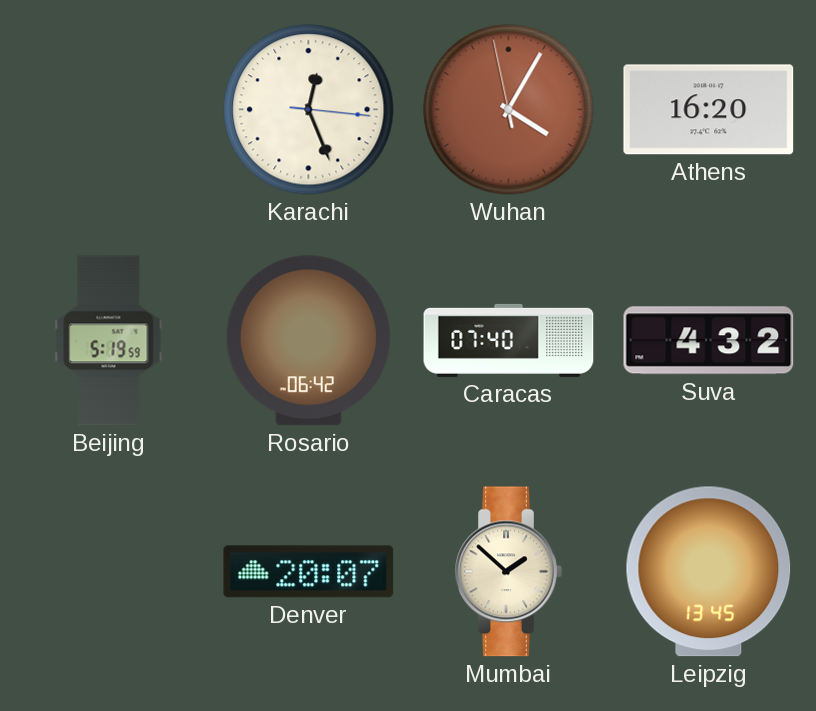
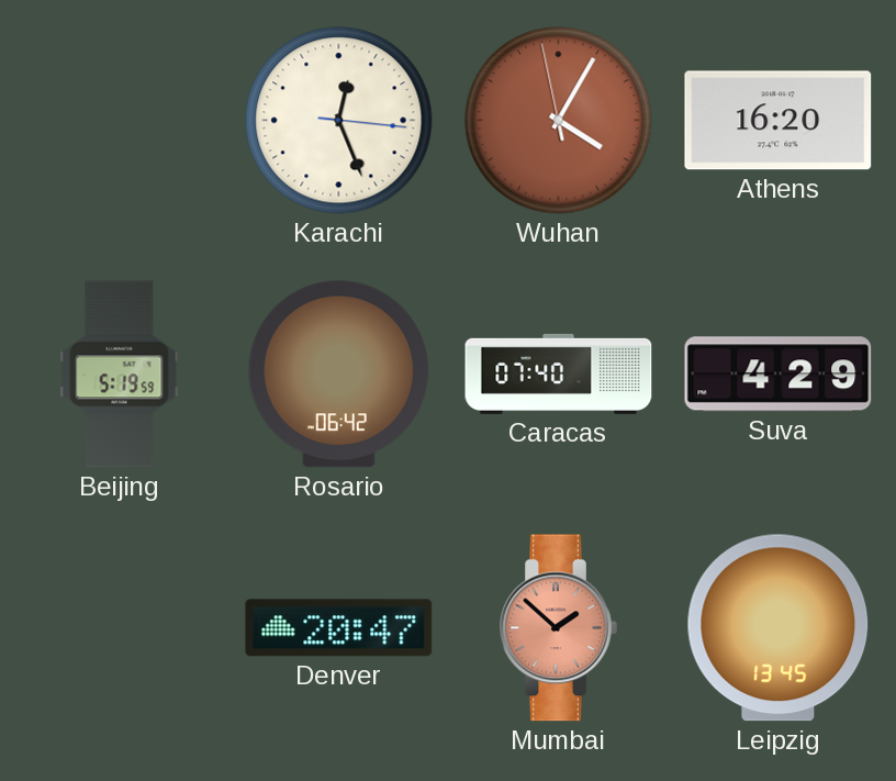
Suva: 4:32 -> 4:29
Denver: 20:07 -> 20:47
Mumbai dial: cream -> salmon
